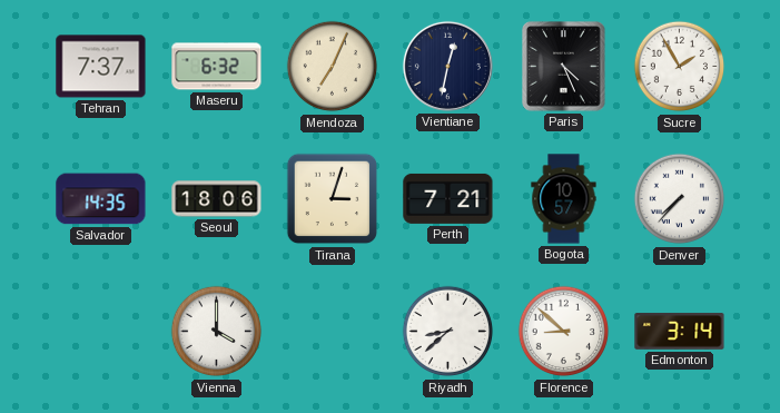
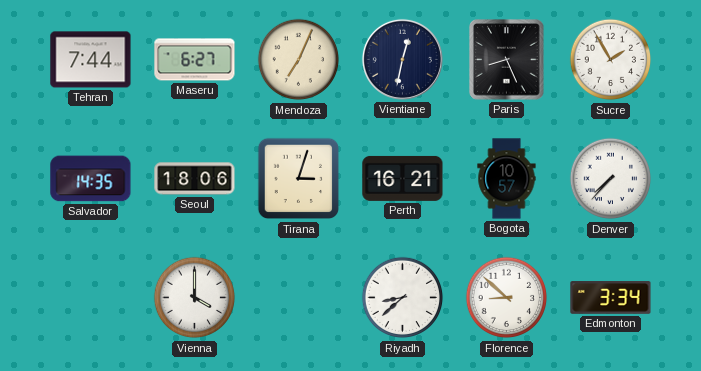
Tehran: 7:37 -> 7:44
Maseru: 6:32 -> 6:27
Paris: 4:26 -> 8:26
Perth: 7:21 -> 16:21
Edmonton: 3:14 -> 3:34
